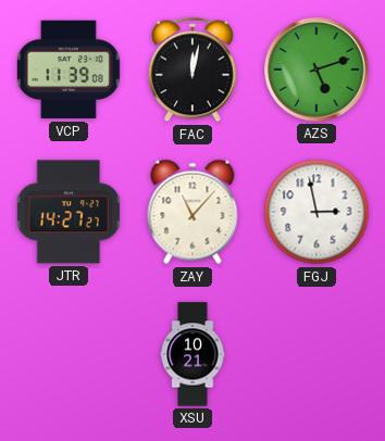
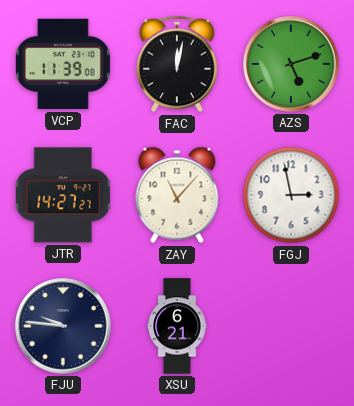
FJU: none -> 9:46
XSU: 10:21 -> 6:21
